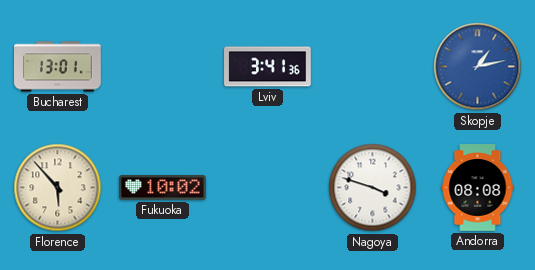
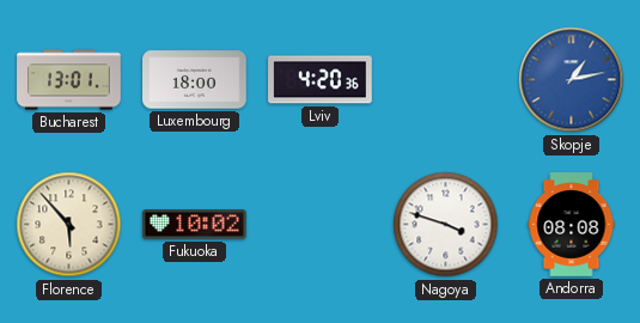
Luxembourg: none -> 18:00
Lviv: 3:41 -> 4:20
